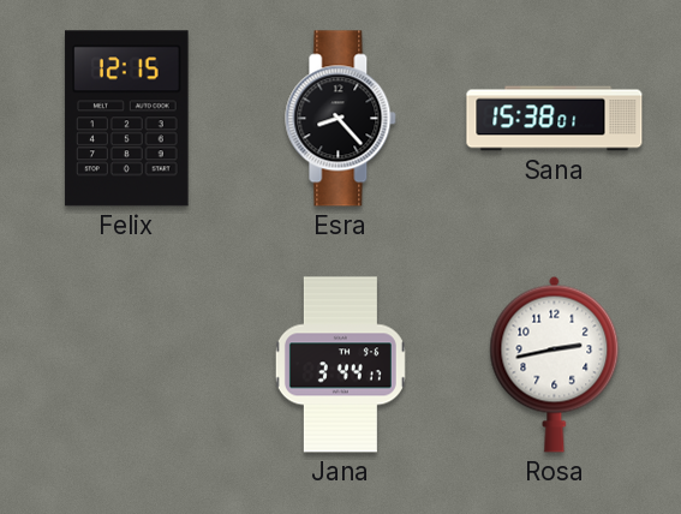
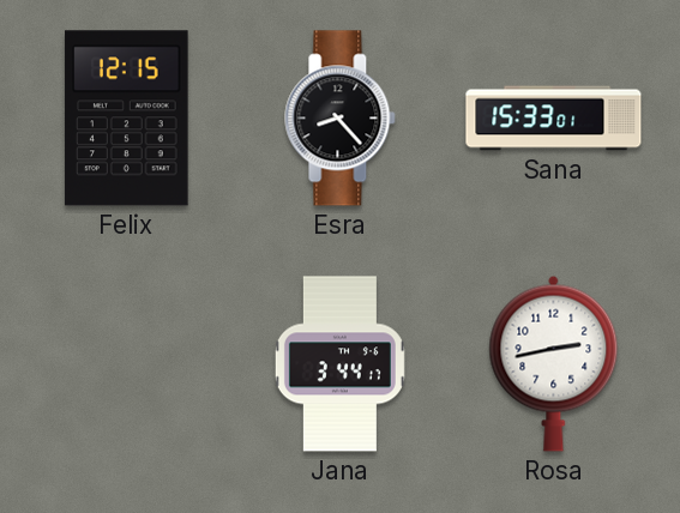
Sana: 15:38 -> 15:33
